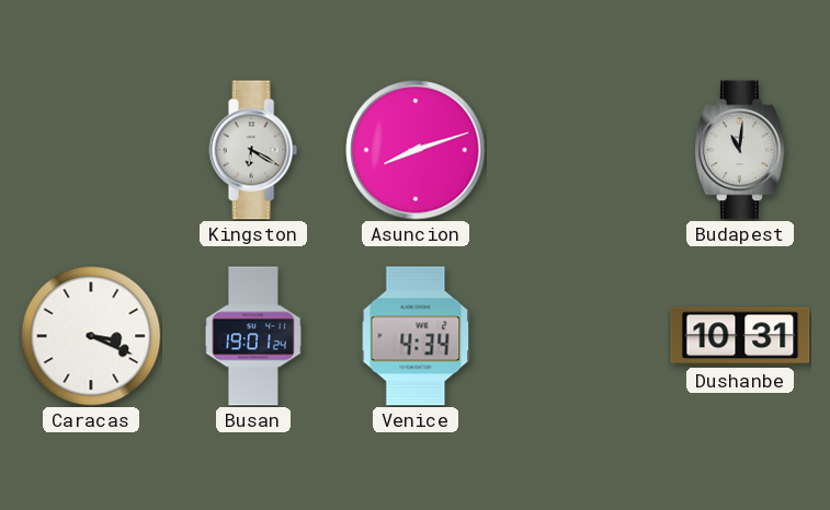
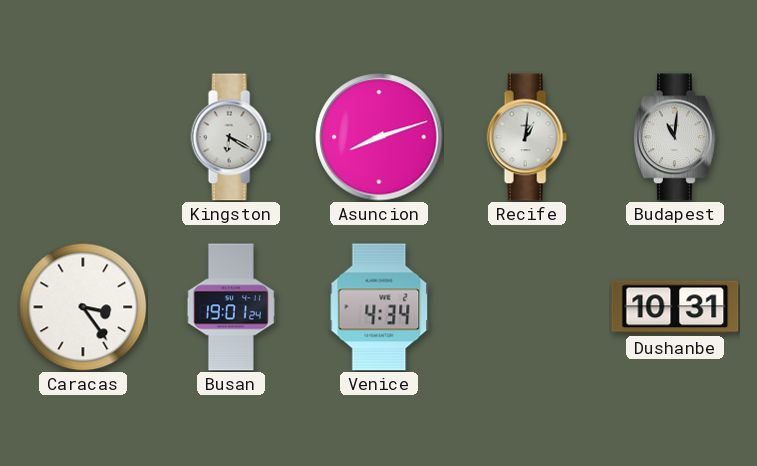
Recife: none -> 1:01
Caracas: 3:19 -> 3:24
